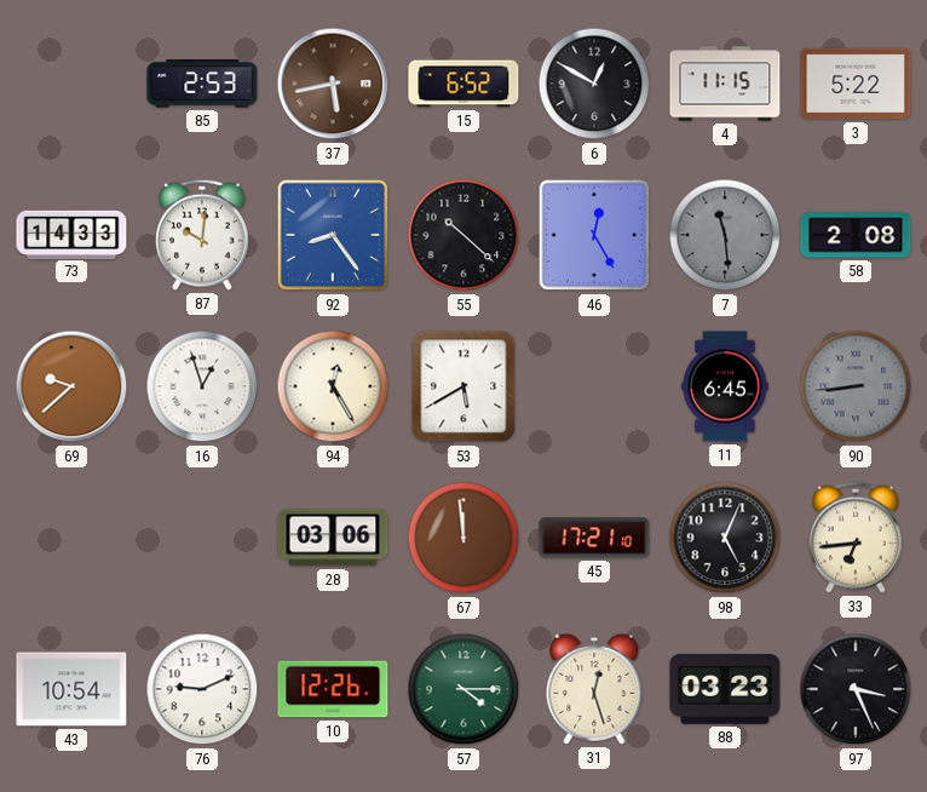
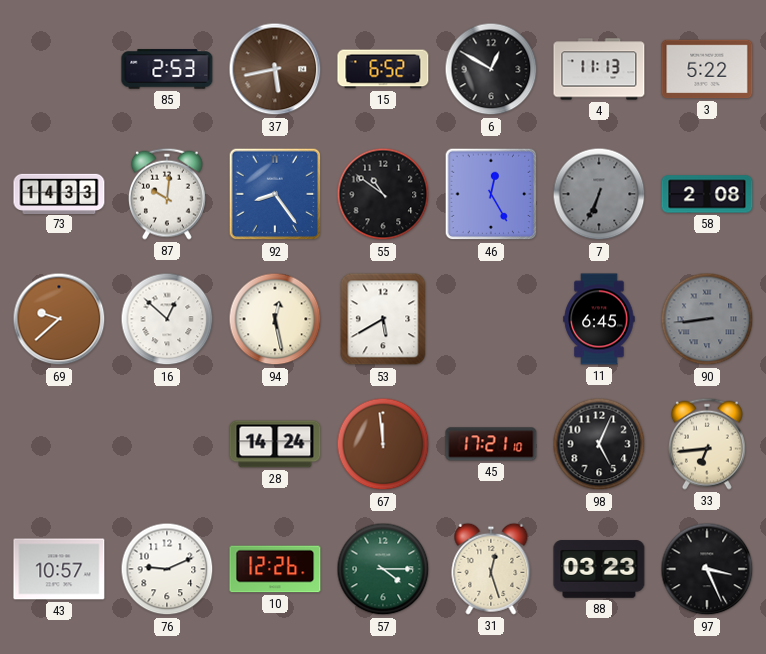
4: 11:15 -> 11:13
55: 10:22 -> 10:51
7: 11:29 -> 6:34
16: 12:57 -> 12:52
94: 12:25 -> 12:28
28: 03:06 -> 14:24
43: 10:54 -> 10:57
